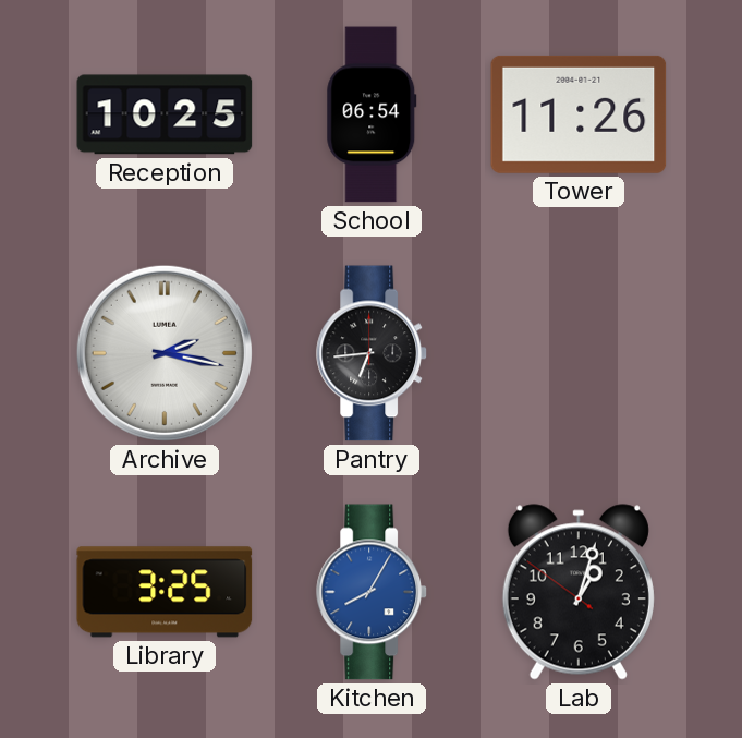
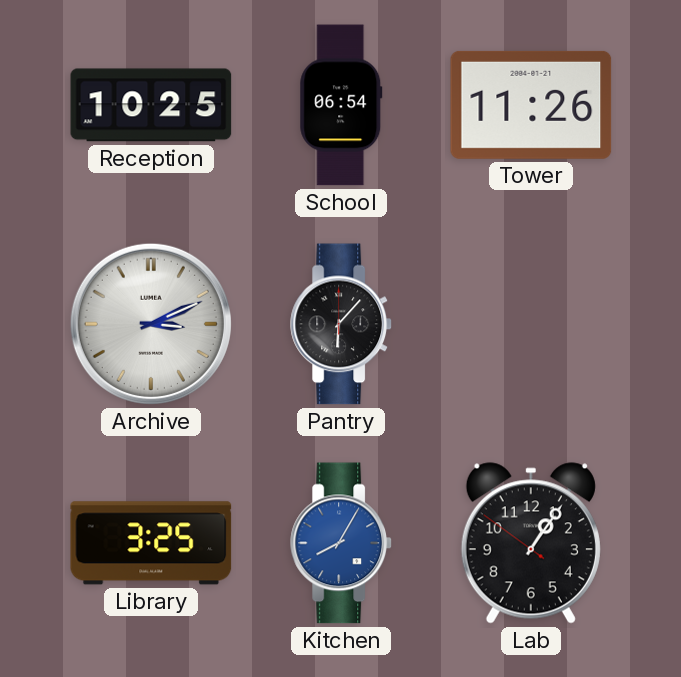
Archive: 2:17 -> 3:11
Pantry: 6:44 -> 6:07
Lab: 1:02 -> 1:05
